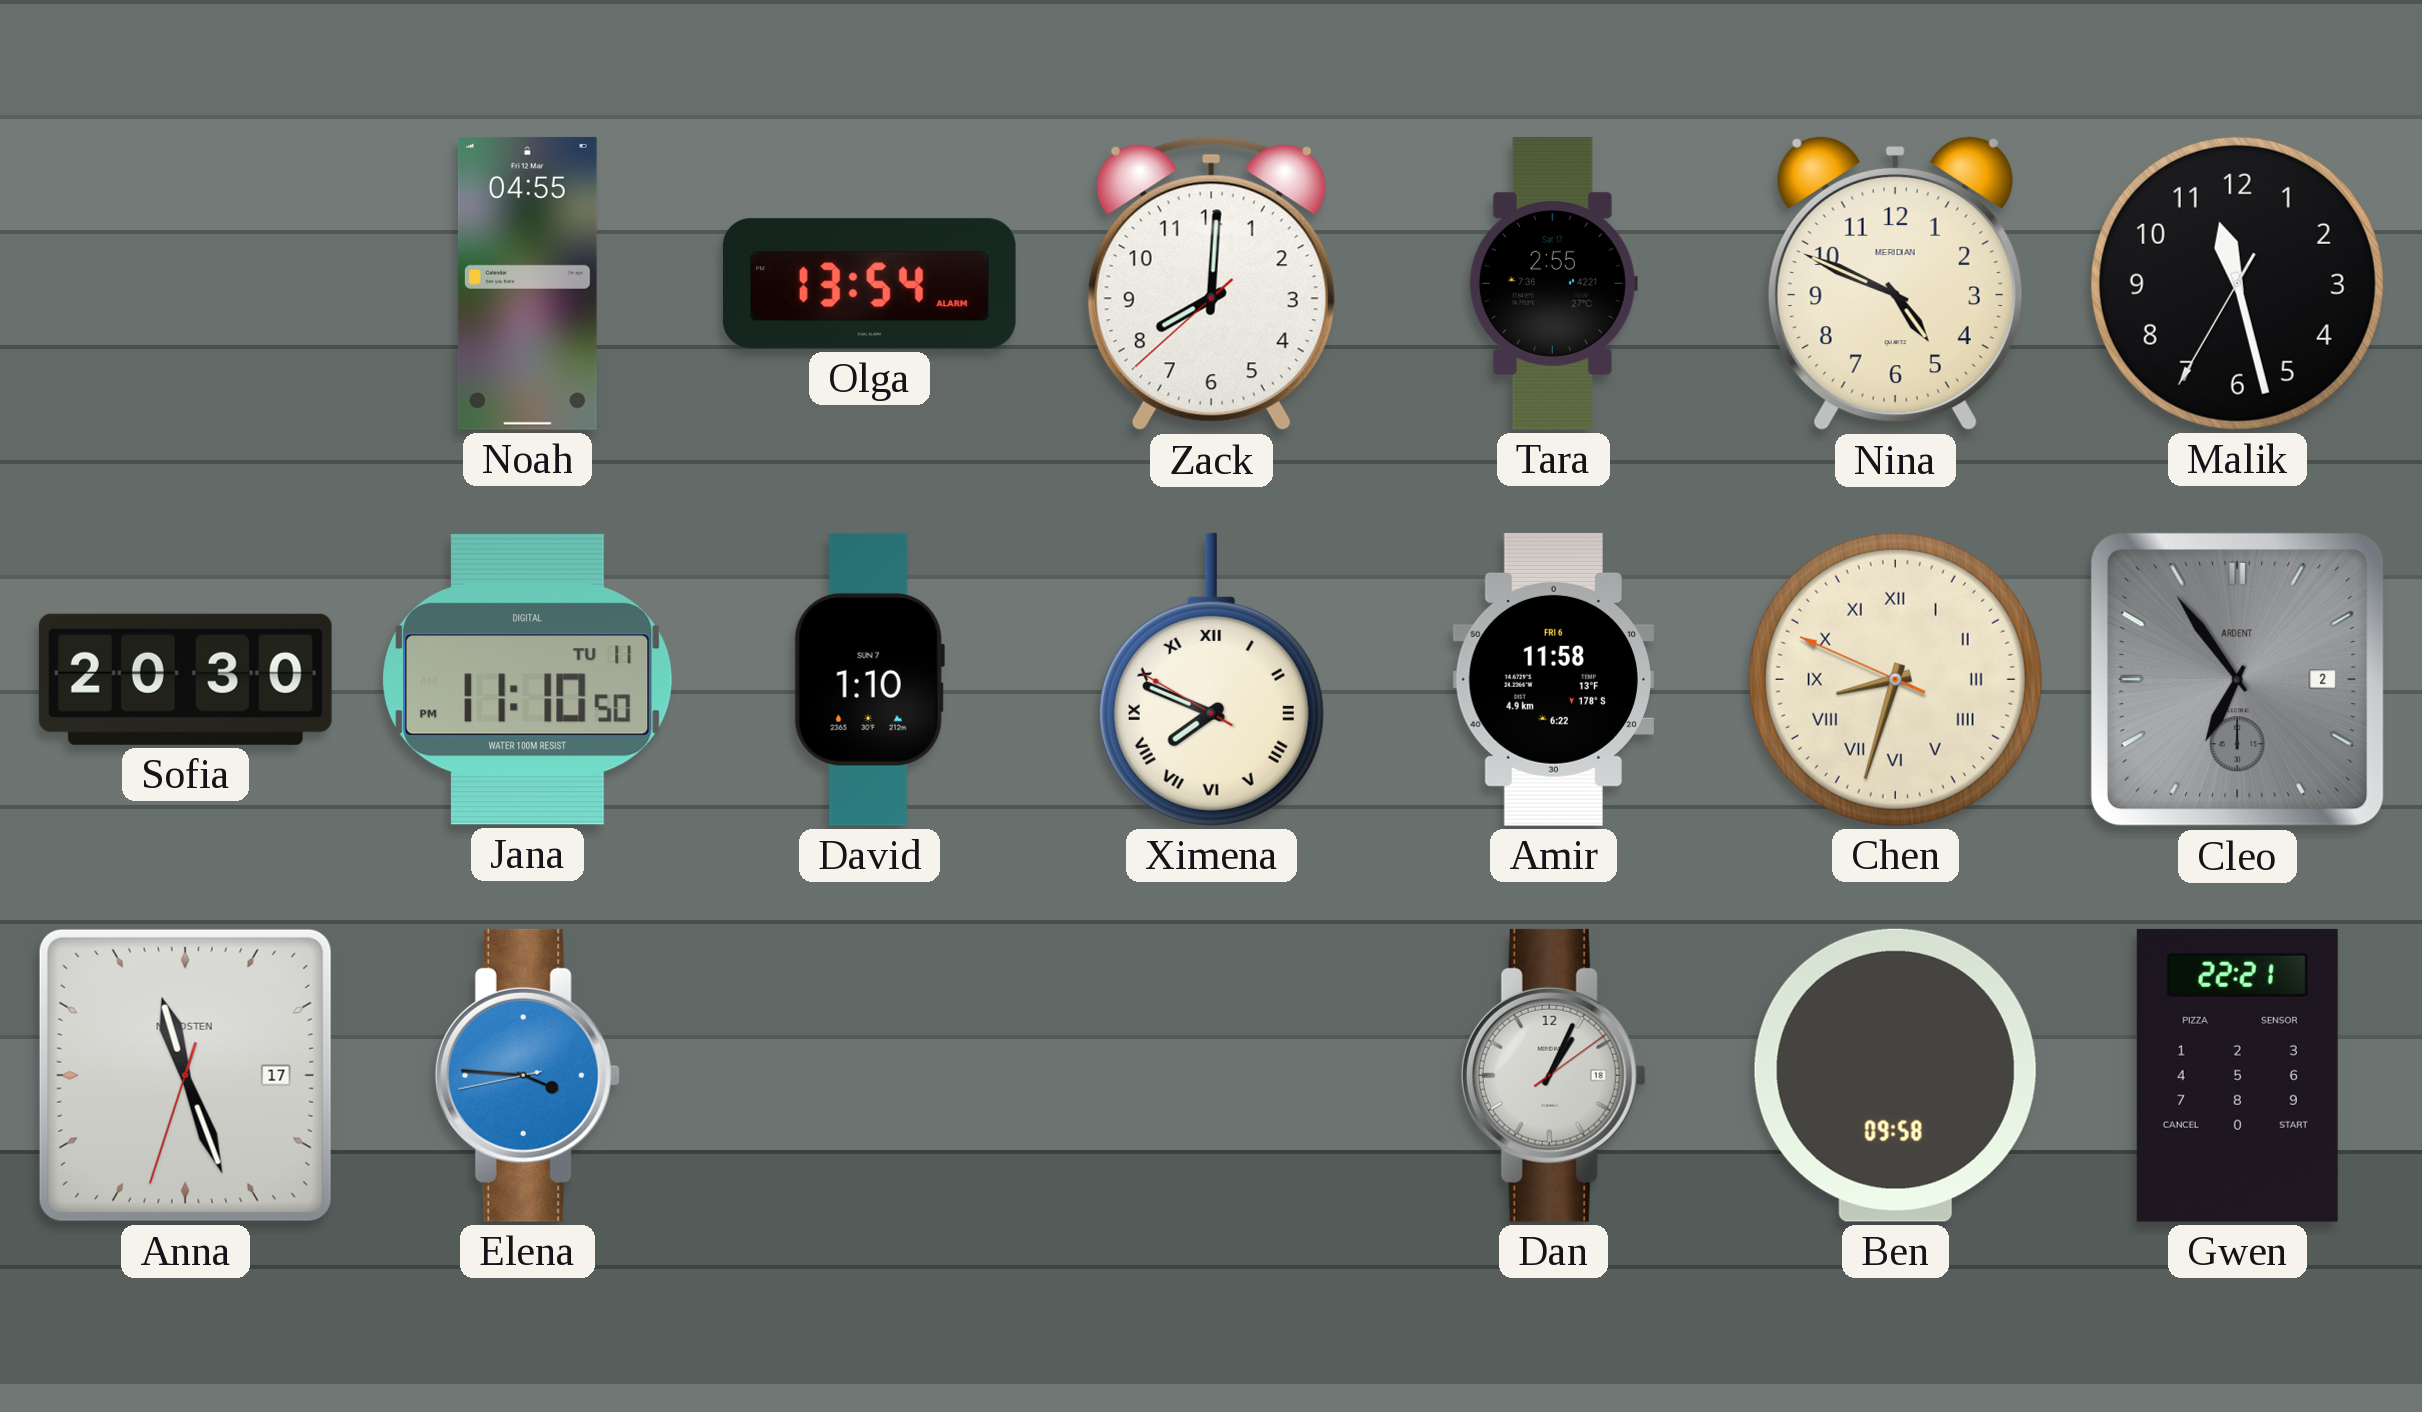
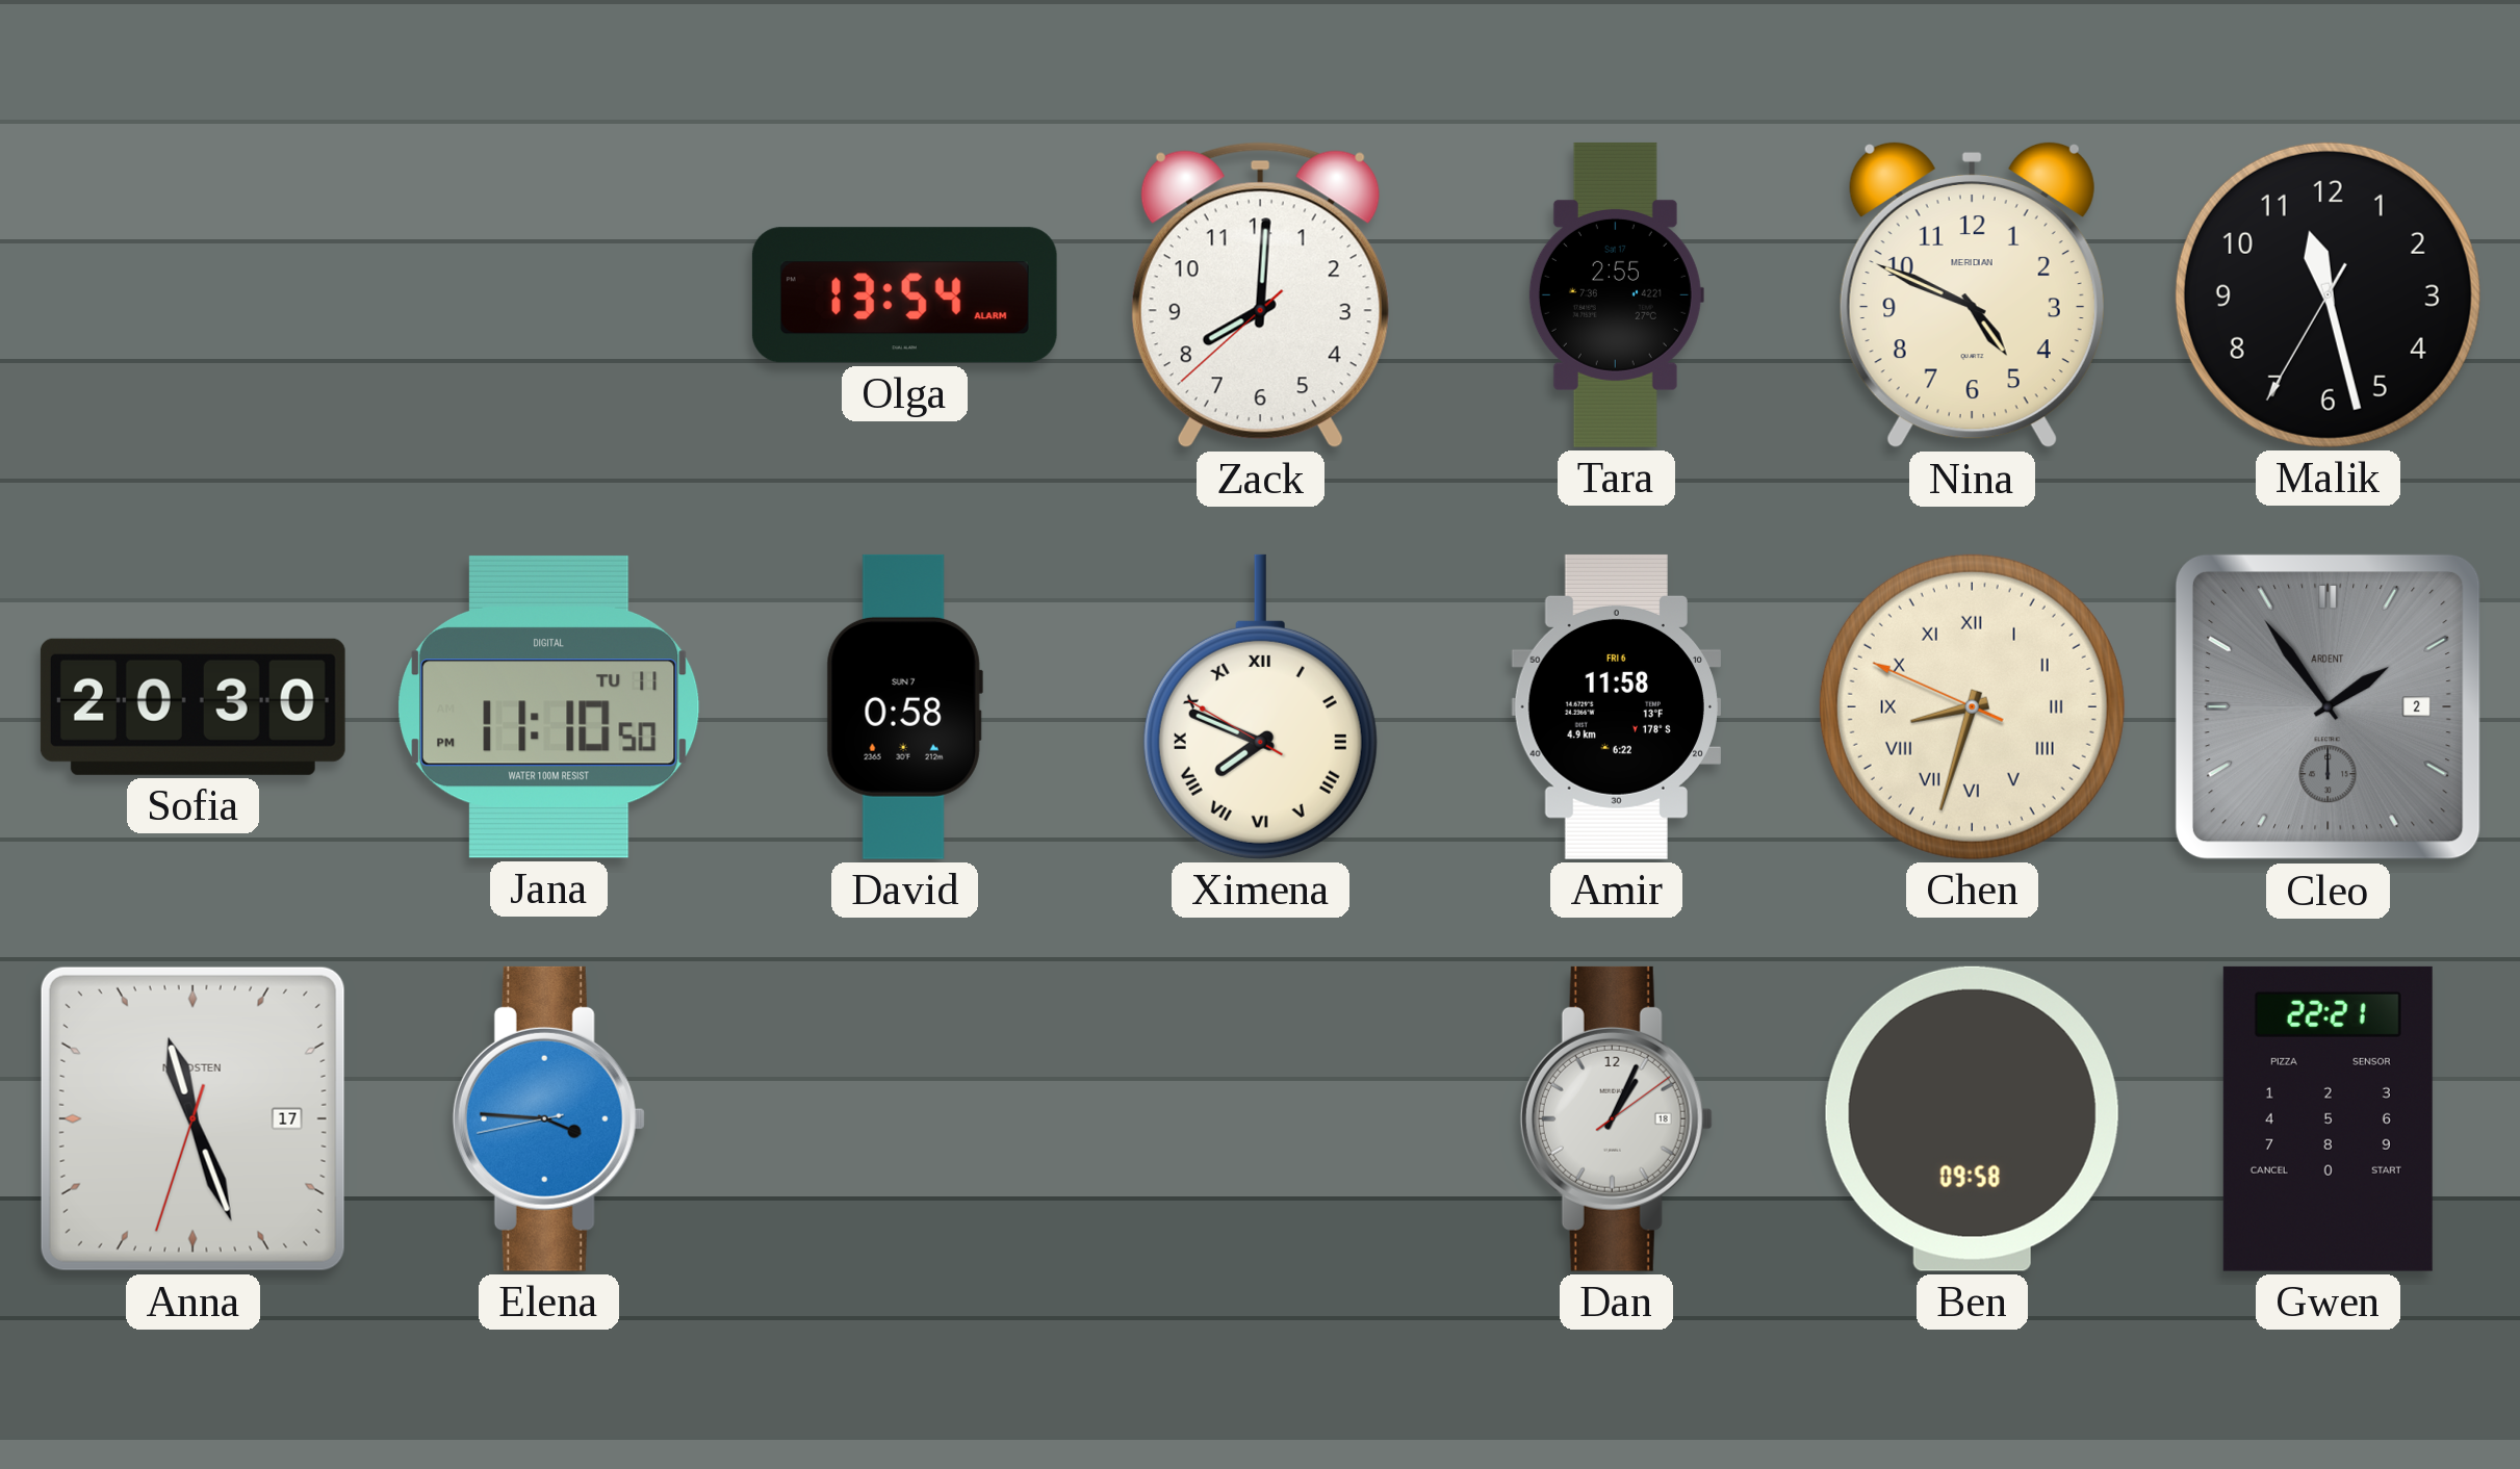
Noah: 04:55 -> none
David: 1:10 -> 0:58
Cleo: 6:54 -> 1:54
